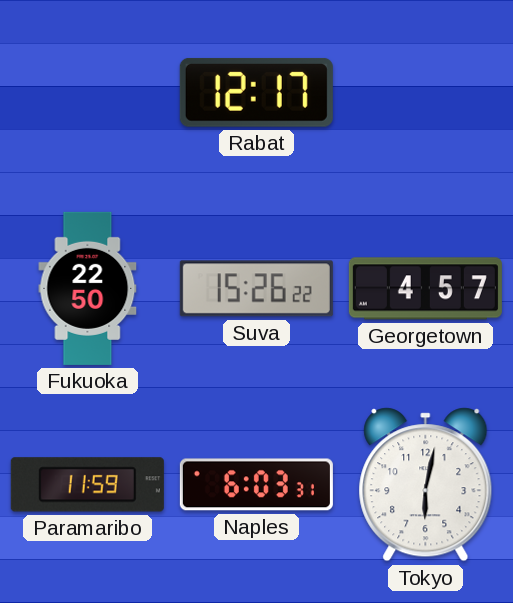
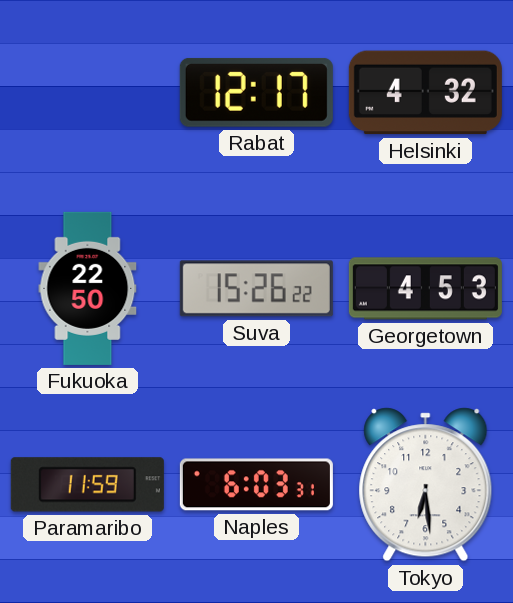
Helsinki: none -> 4:32
Georgetown: 4:57 -> 4:53
Tokyo: 6:02 -> 6:29
